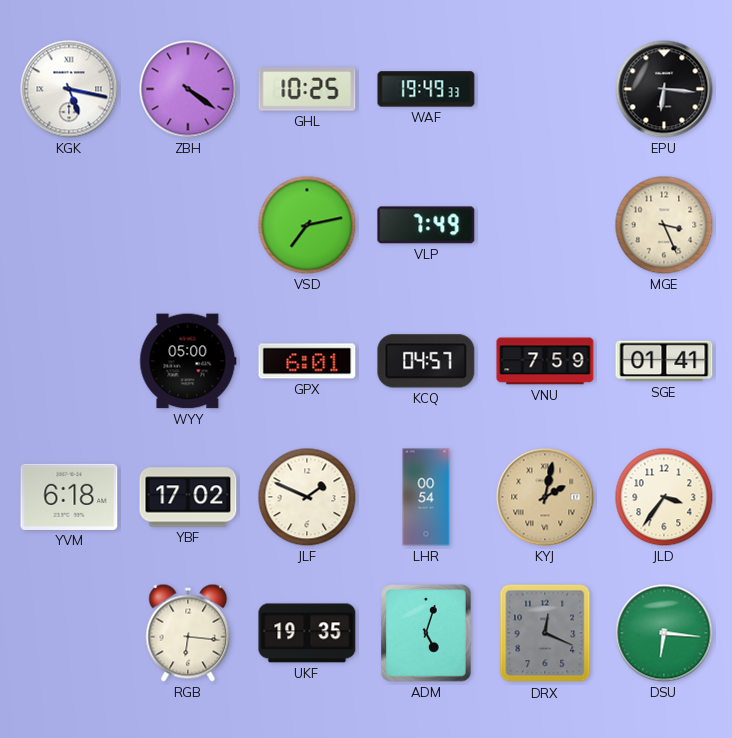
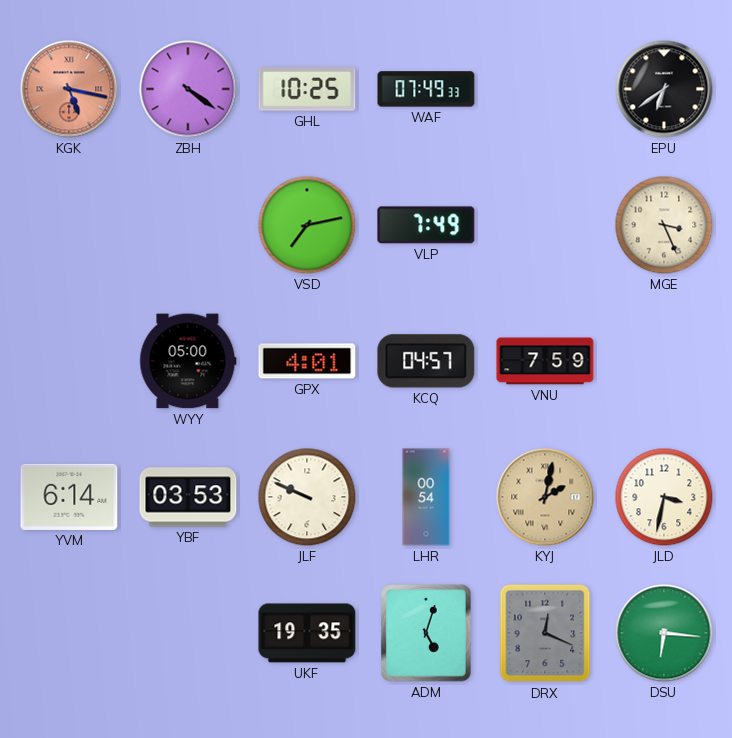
KGK dial: white -> salmon
WAF: 19:49 -> 07:49
EPU: 6:16 -> 6:39
GPX: 6:01 -> 4:01
SGE: 01:41 -> none
YVM: 6:18 -> 6:14
YBF: 17:02 -> 03:53
JLF: 1:49 -> 9:49
JLD: 3:36 -> 3:32
RGB: 6:16 -> none
